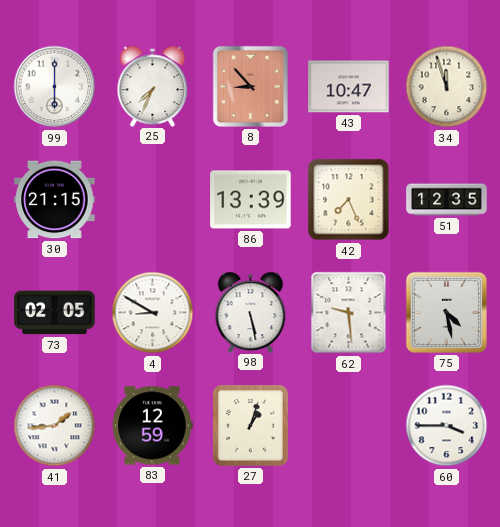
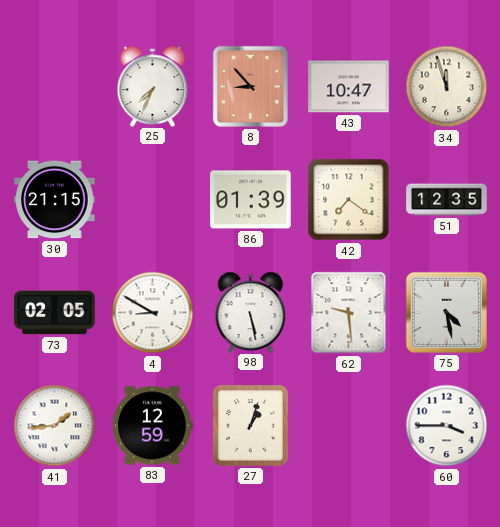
99: 6:00 -> none
86: 13:39 -> 01:39
42: 7:26 -> 7:21
